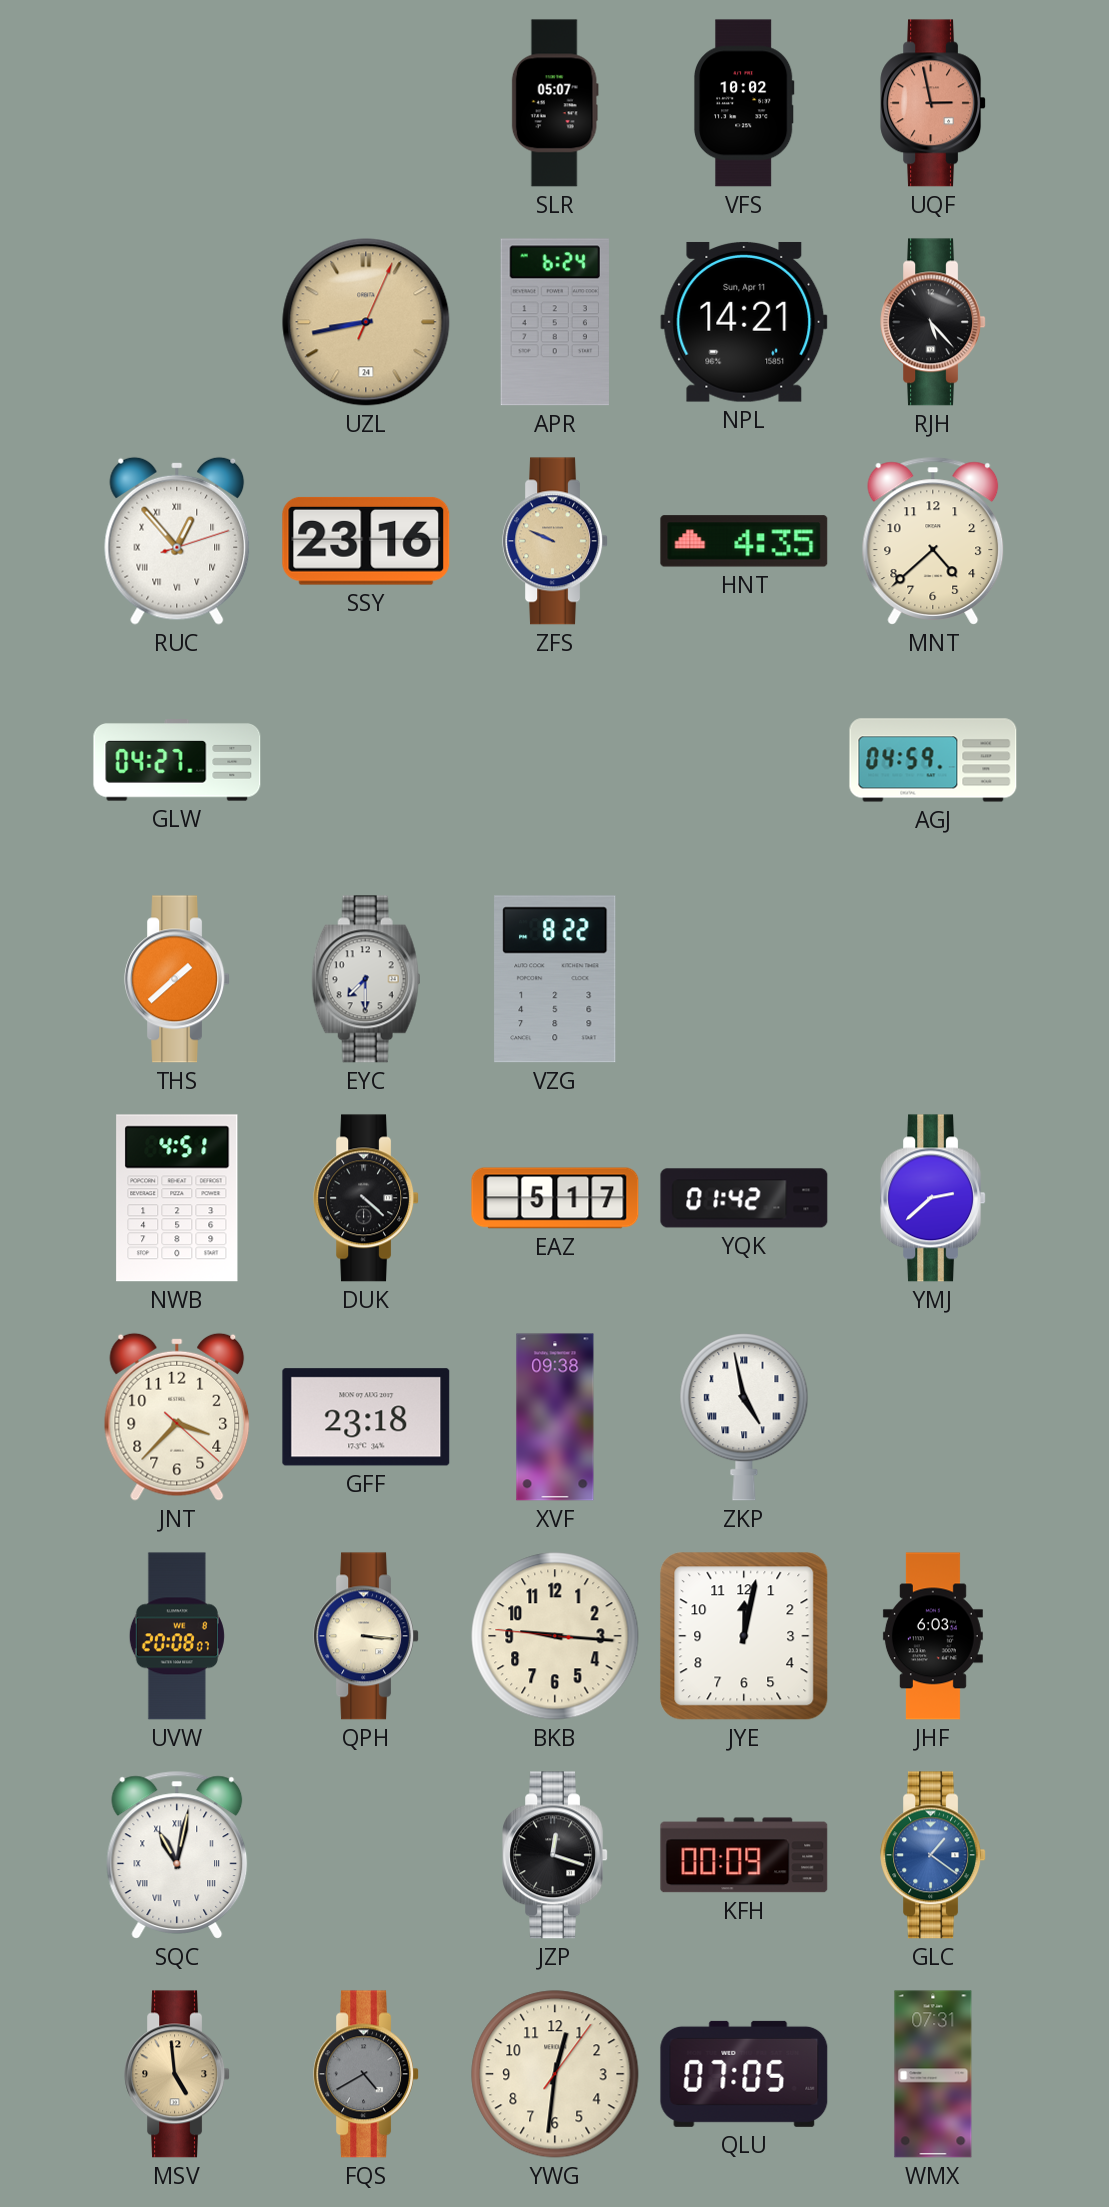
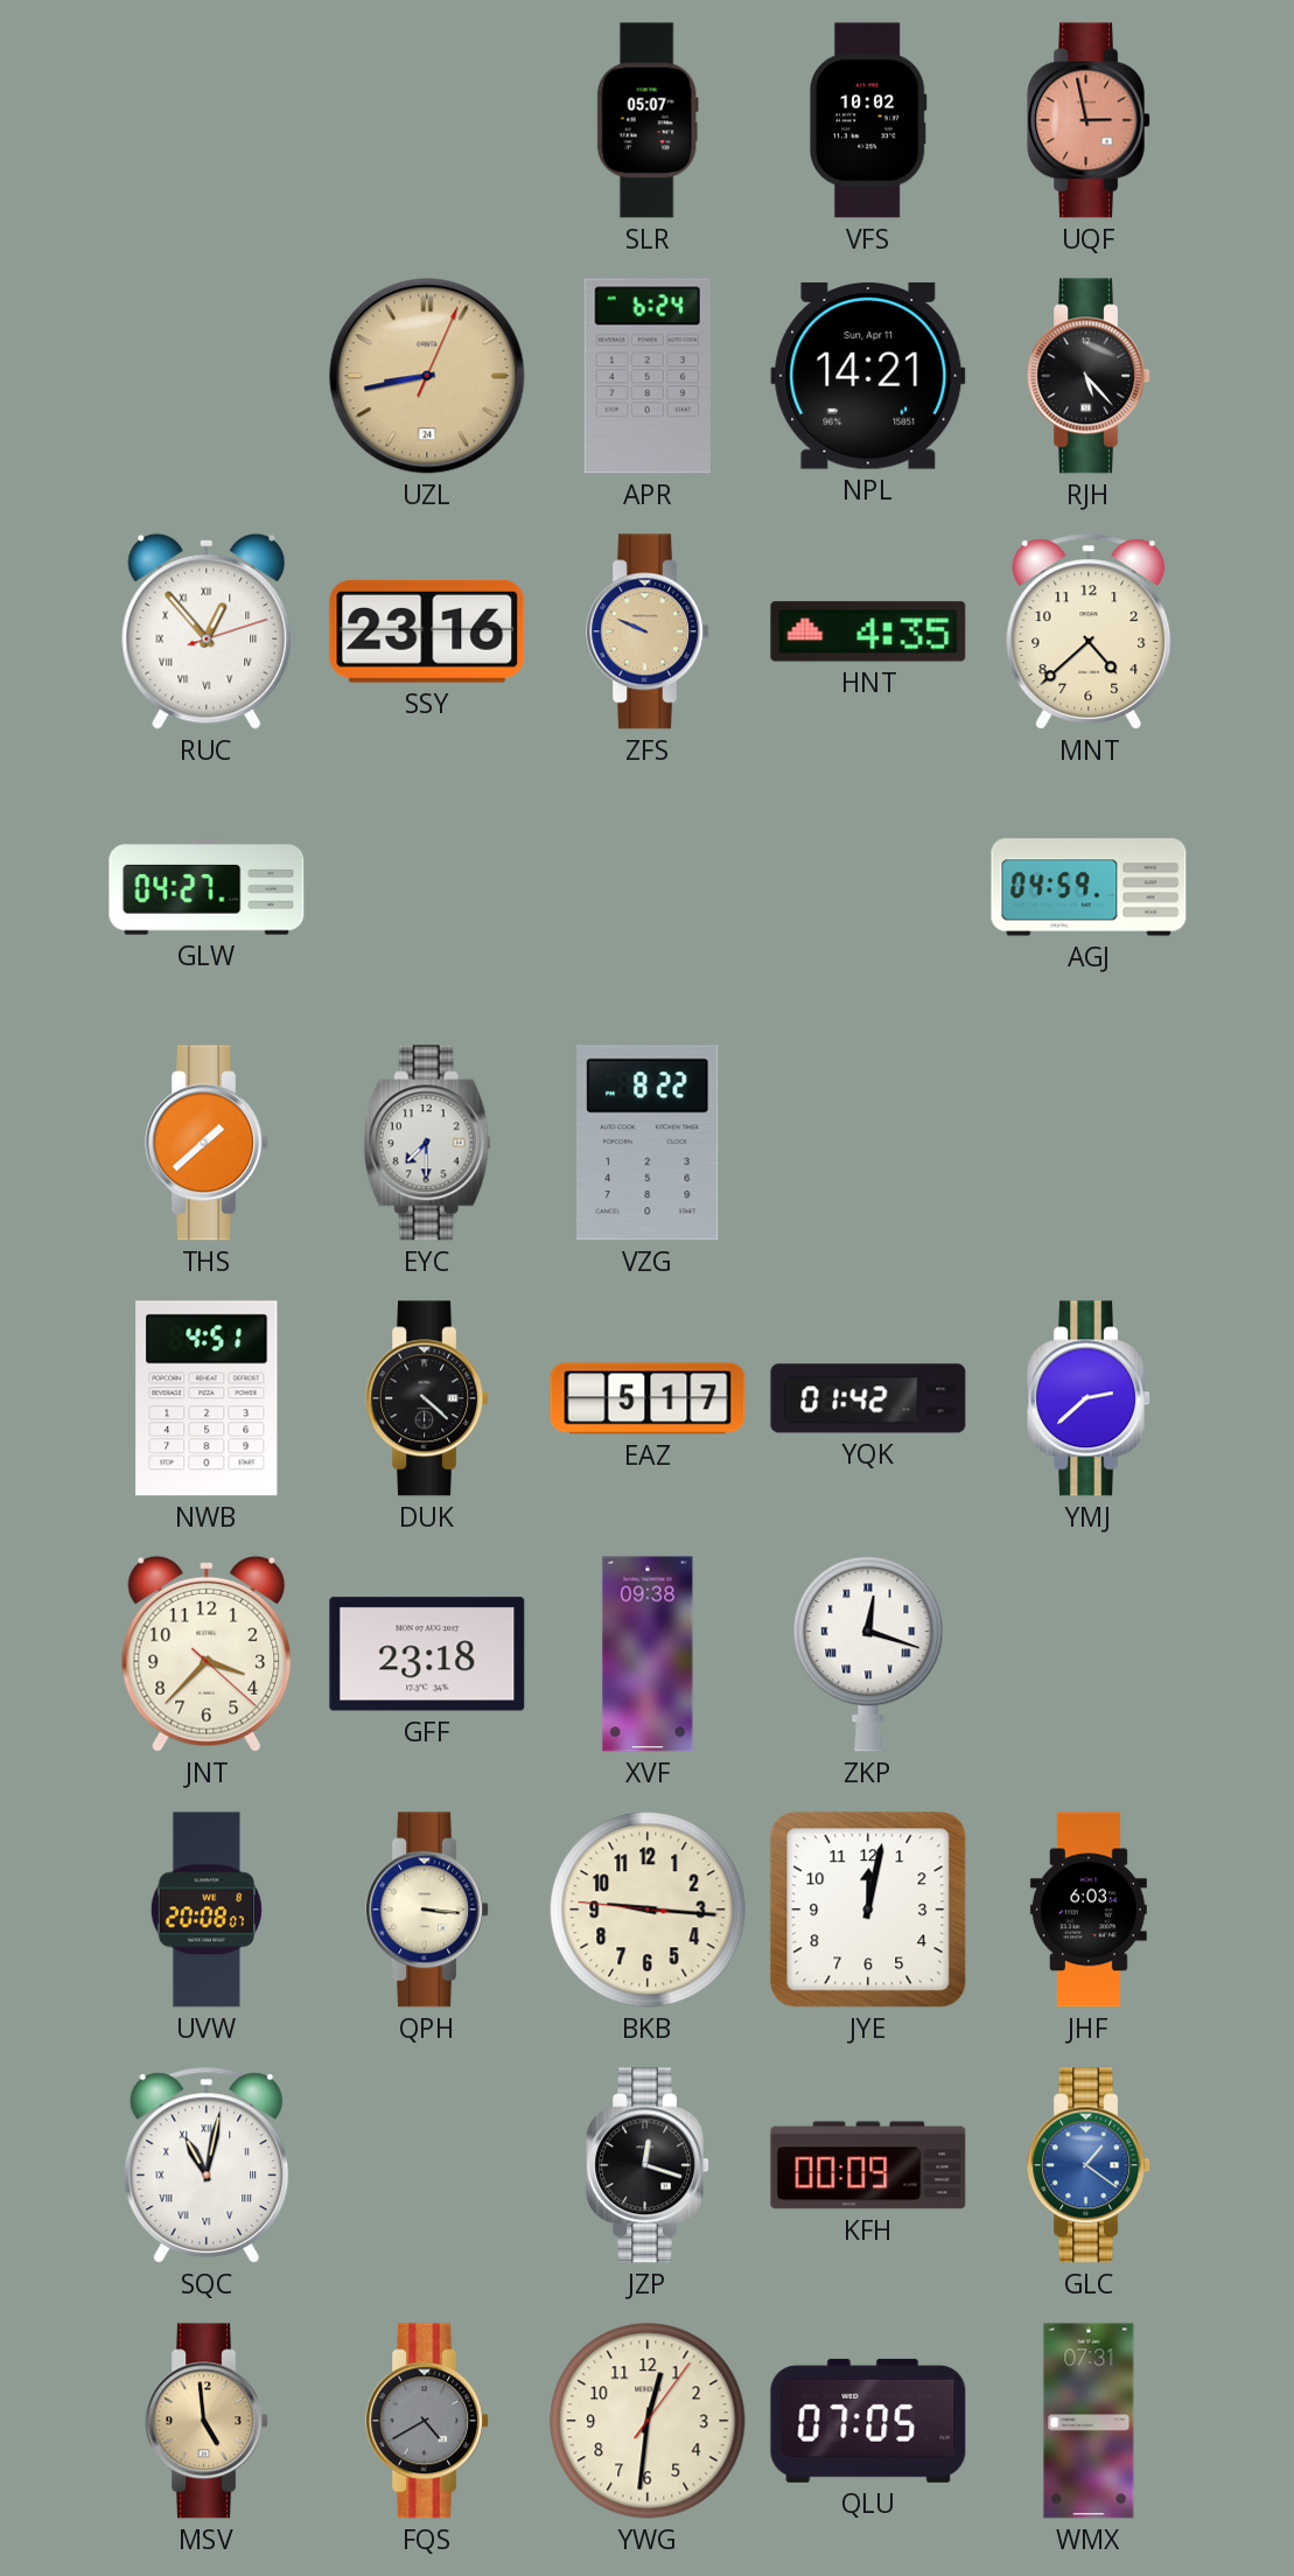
ZKP: 4:58 -> 12:18
